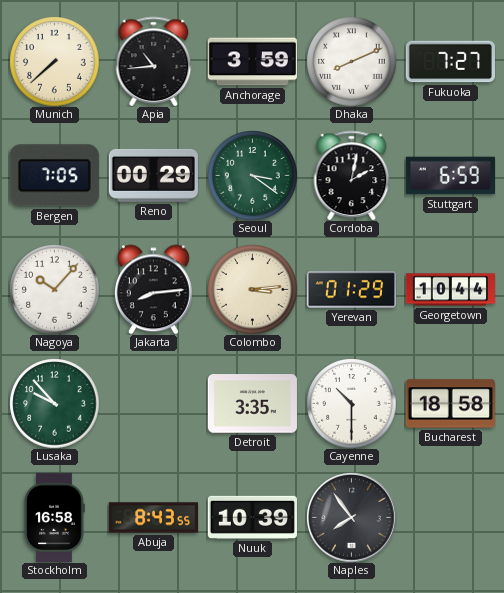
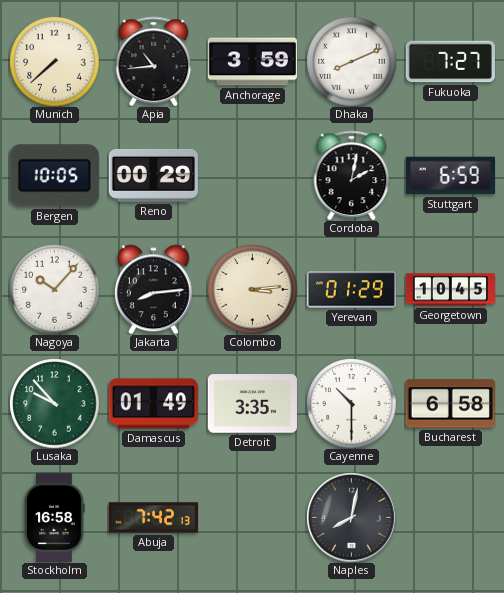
Bergen: 7:05 -> 10:05
Seoul: 3:21 -> none
Georgetown: 10:44 -> 10:45
Damascus: none -> 01:49
Bucharest: 18:58 -> 6:58
Abuja: 8:43 -> 7:42
Nuuk: 10:39 -> none
Naples: 7:54 -> 8:02
